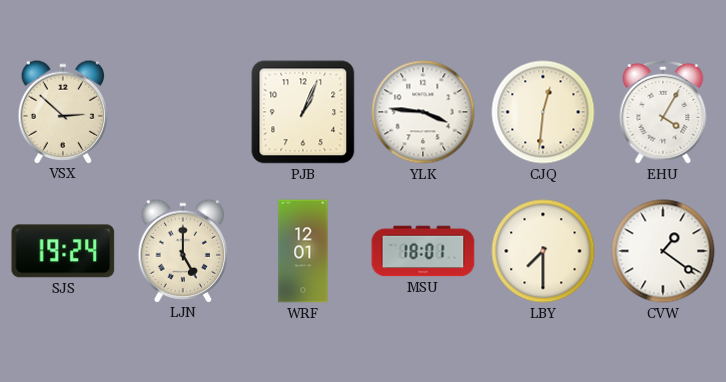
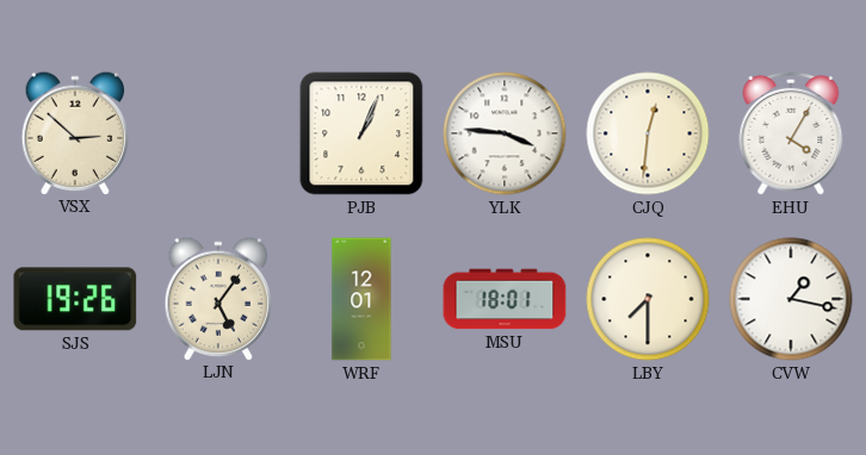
SJS: 19:24 -> 19:26
LJN: 5:00 -> 5:06
CVW: 1:21 -> 1:17
